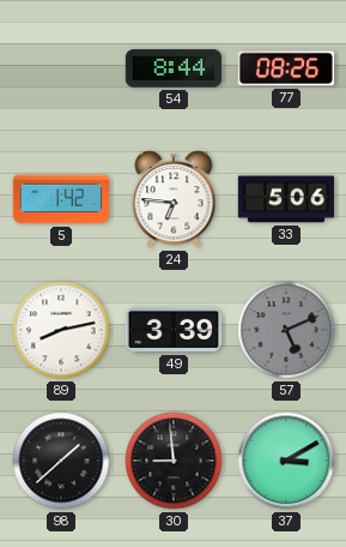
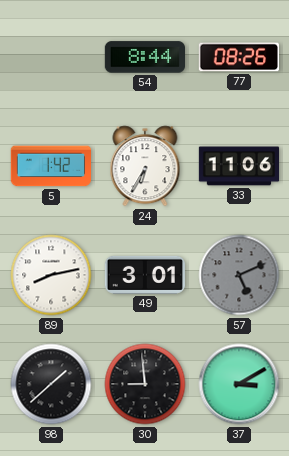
24: 6:46 -> 6:35
33: 5:06 -> 11:06
49: 3:39 -> 3:01
